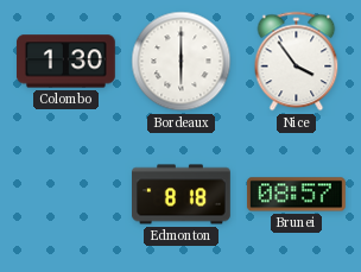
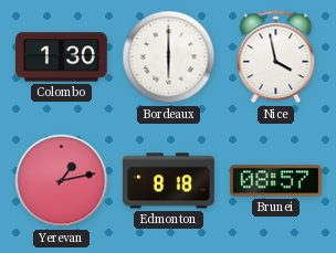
Nice: 3:54 -> 3:58
Yerevan: none -> 1:13
